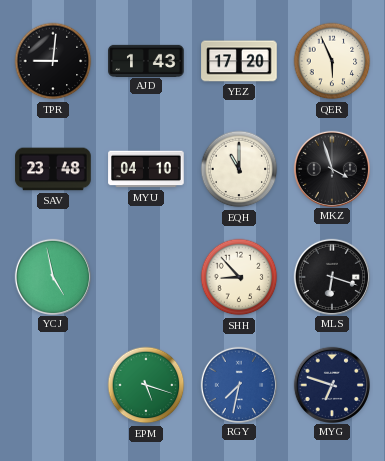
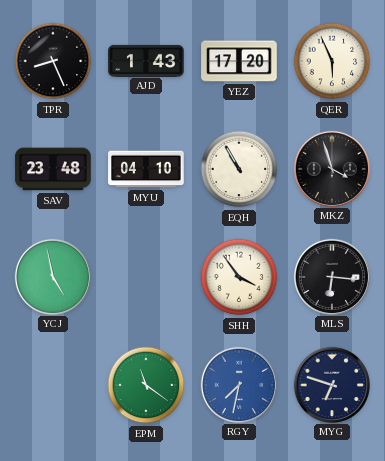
TPR: 9:01 -> 8:26
EQH: 11:00 -> 10:55
SHH: 8:53 -> 3:54
MLS: 6:18 -> 6:16
EPM: 5:18 -> 11:21
